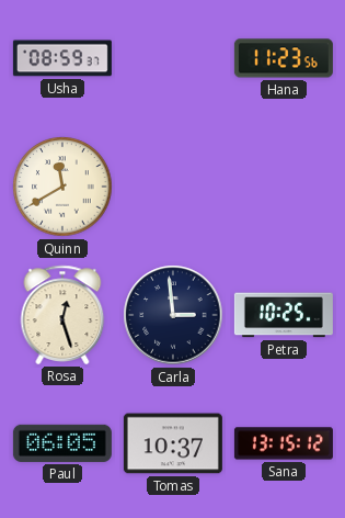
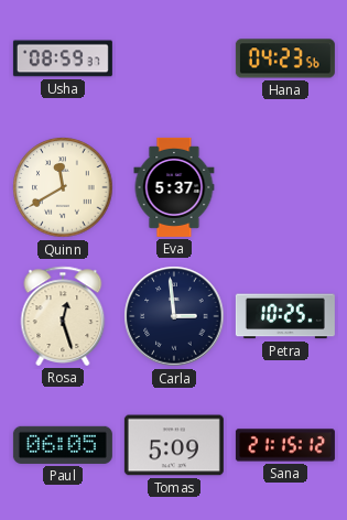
Hana: 11:23 -> 04:23
Eva: none -> 5:37
Tomas: 10:37 -> 5:09
Sana: 13:15 -> 21:15
